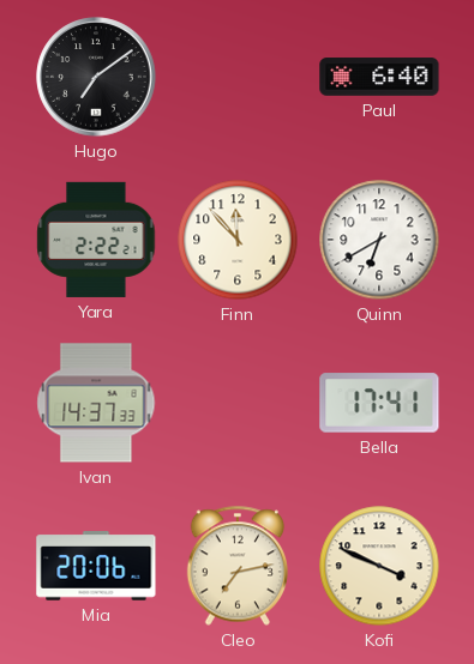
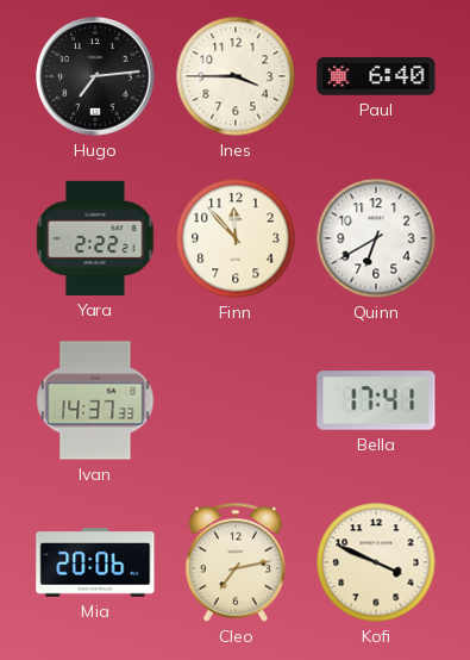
Hugo: 7:09 -> 7:14
Ines: none -> 3:45
